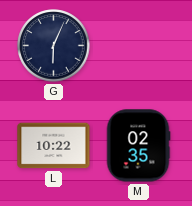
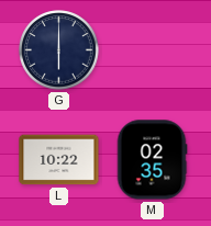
G: 6:04 -> 6:00
